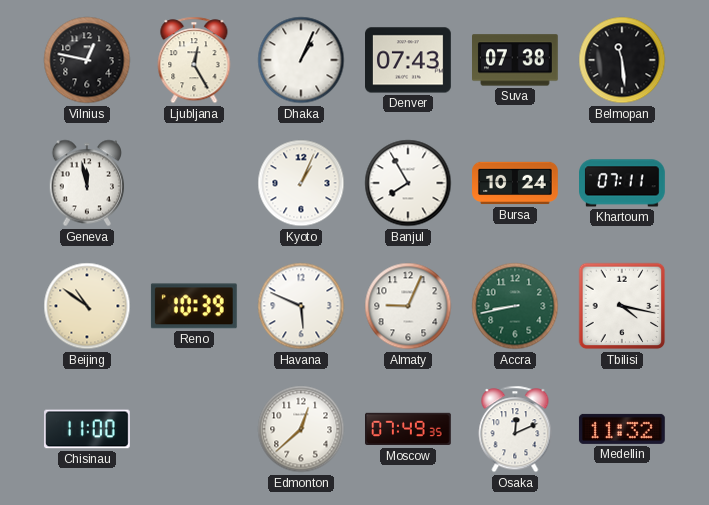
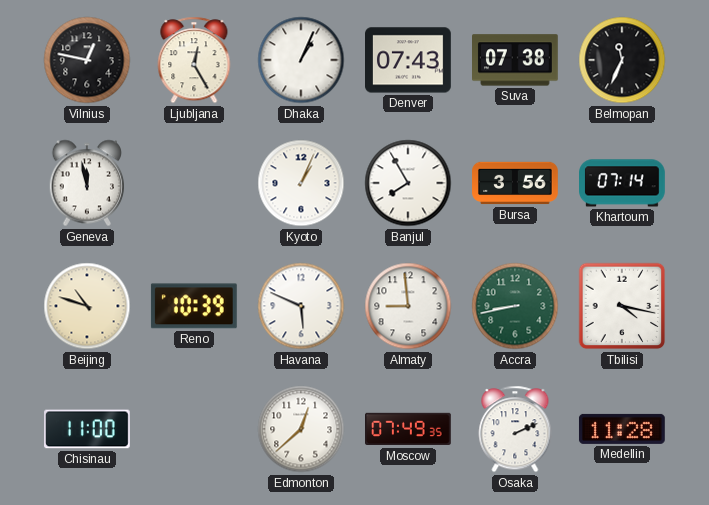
Belmopan: 11:29 -> 11:34
Bursa: 10:24 -> 3:56
Khartoum: 07:11 -> 07:14
Beijing: 10:51 -> 10:48
Almaty: 9:04 -> 8:59
Osaka: 12:11 -> 2:11
Medellin: 11:32 -> 11:28
